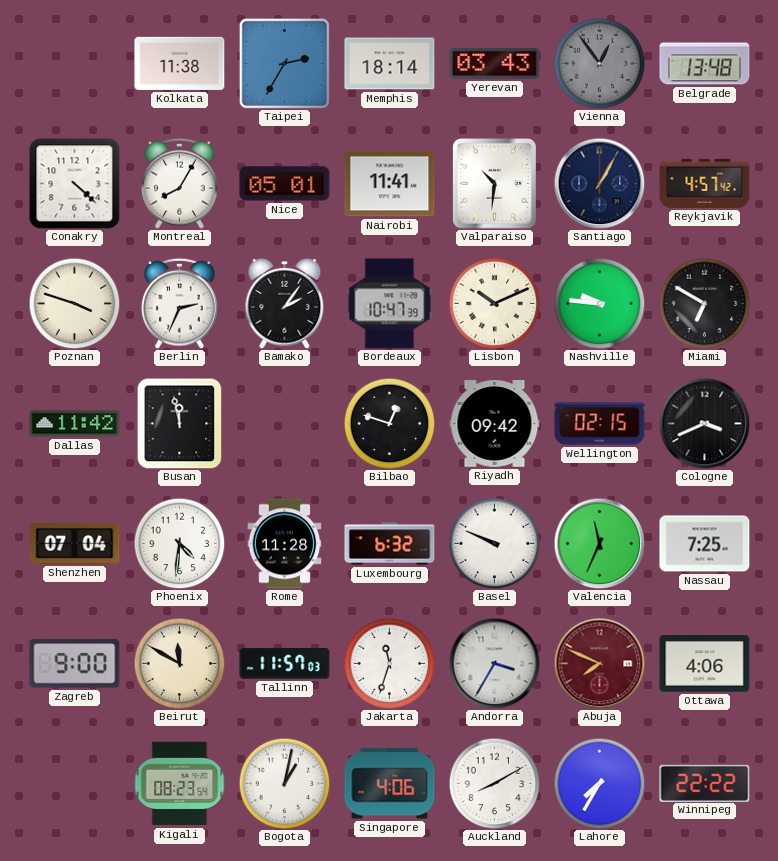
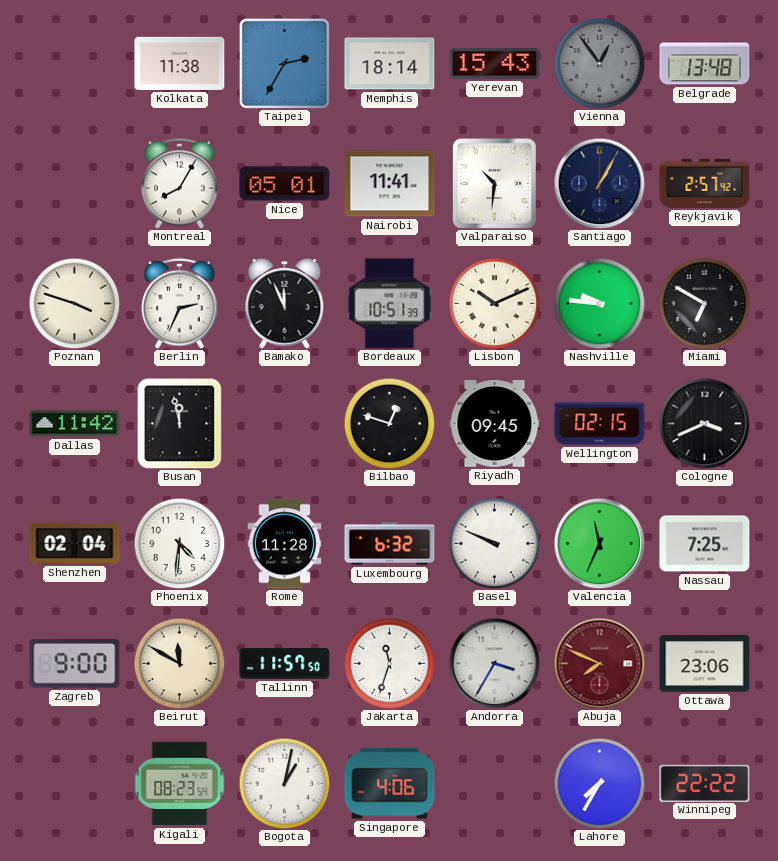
Yerevan: 03:43 -> 15:43
Conakry: 4:22 -> none
Reykjavik: 4:57 -> 2:57
Bamako: 2:06 -> 11:56
Bordeaux: 10:47 -> 10:51
Riyadh: 09:42 -> 09:45
Shenzhen: 07:04 -> 02:04
Tallinn: 11:57:03 -> 11:57:50
Ottawa: 4:06 -> 23:06
Auckland: 8:10 -> none
